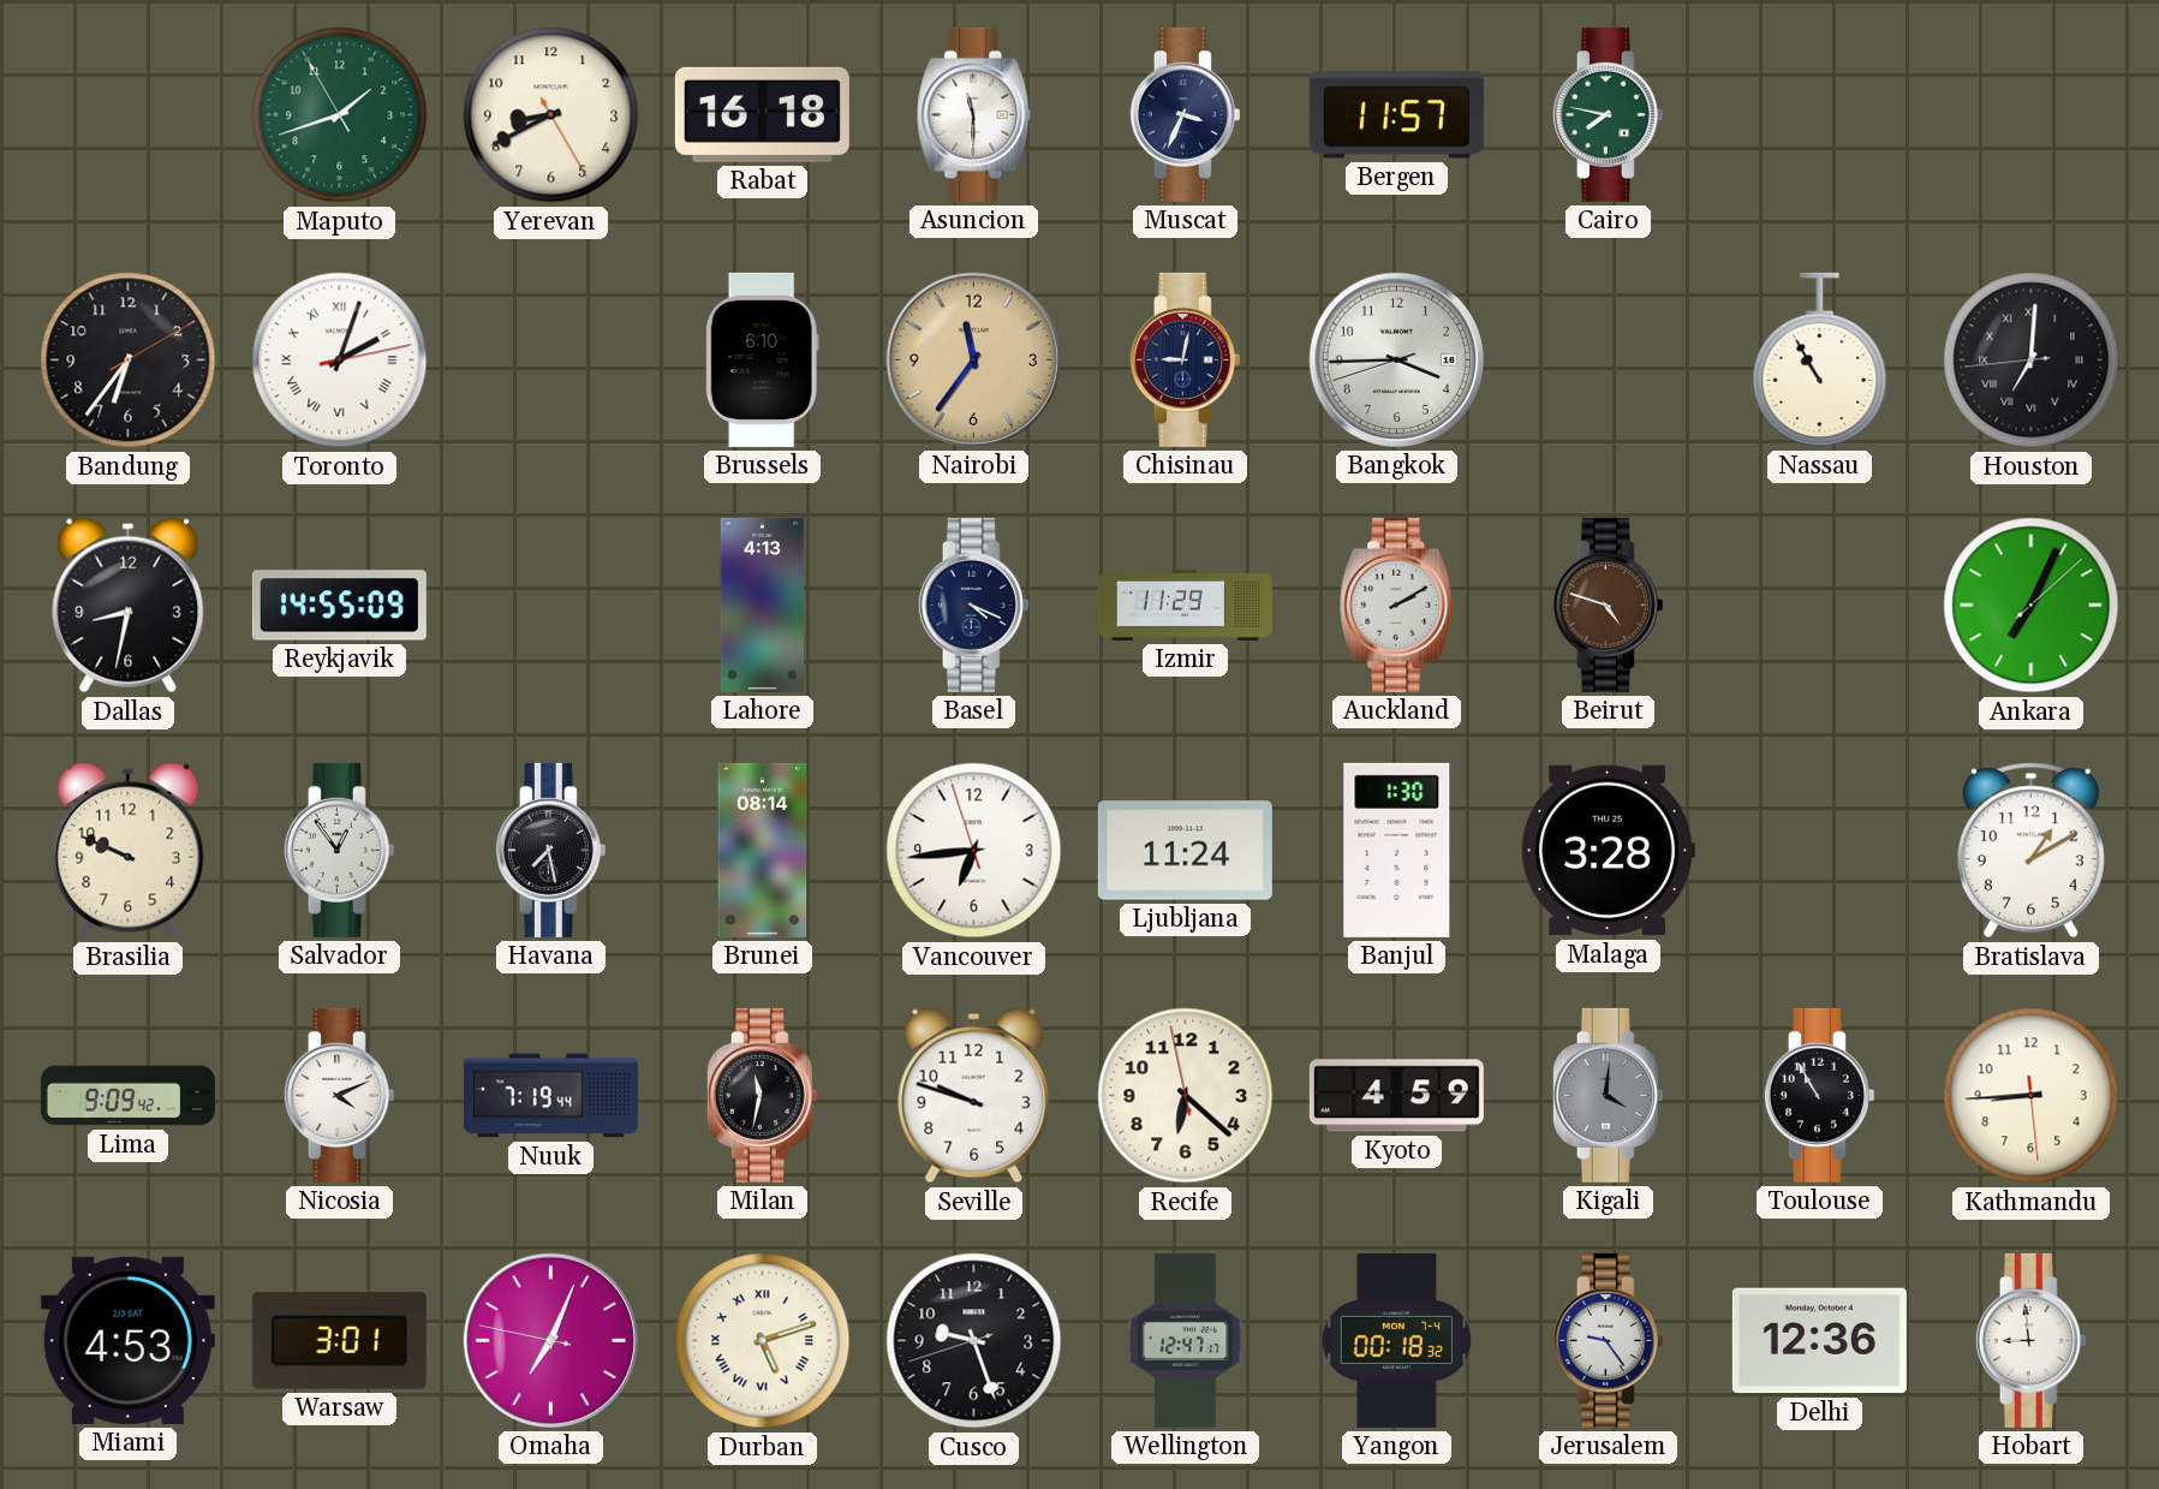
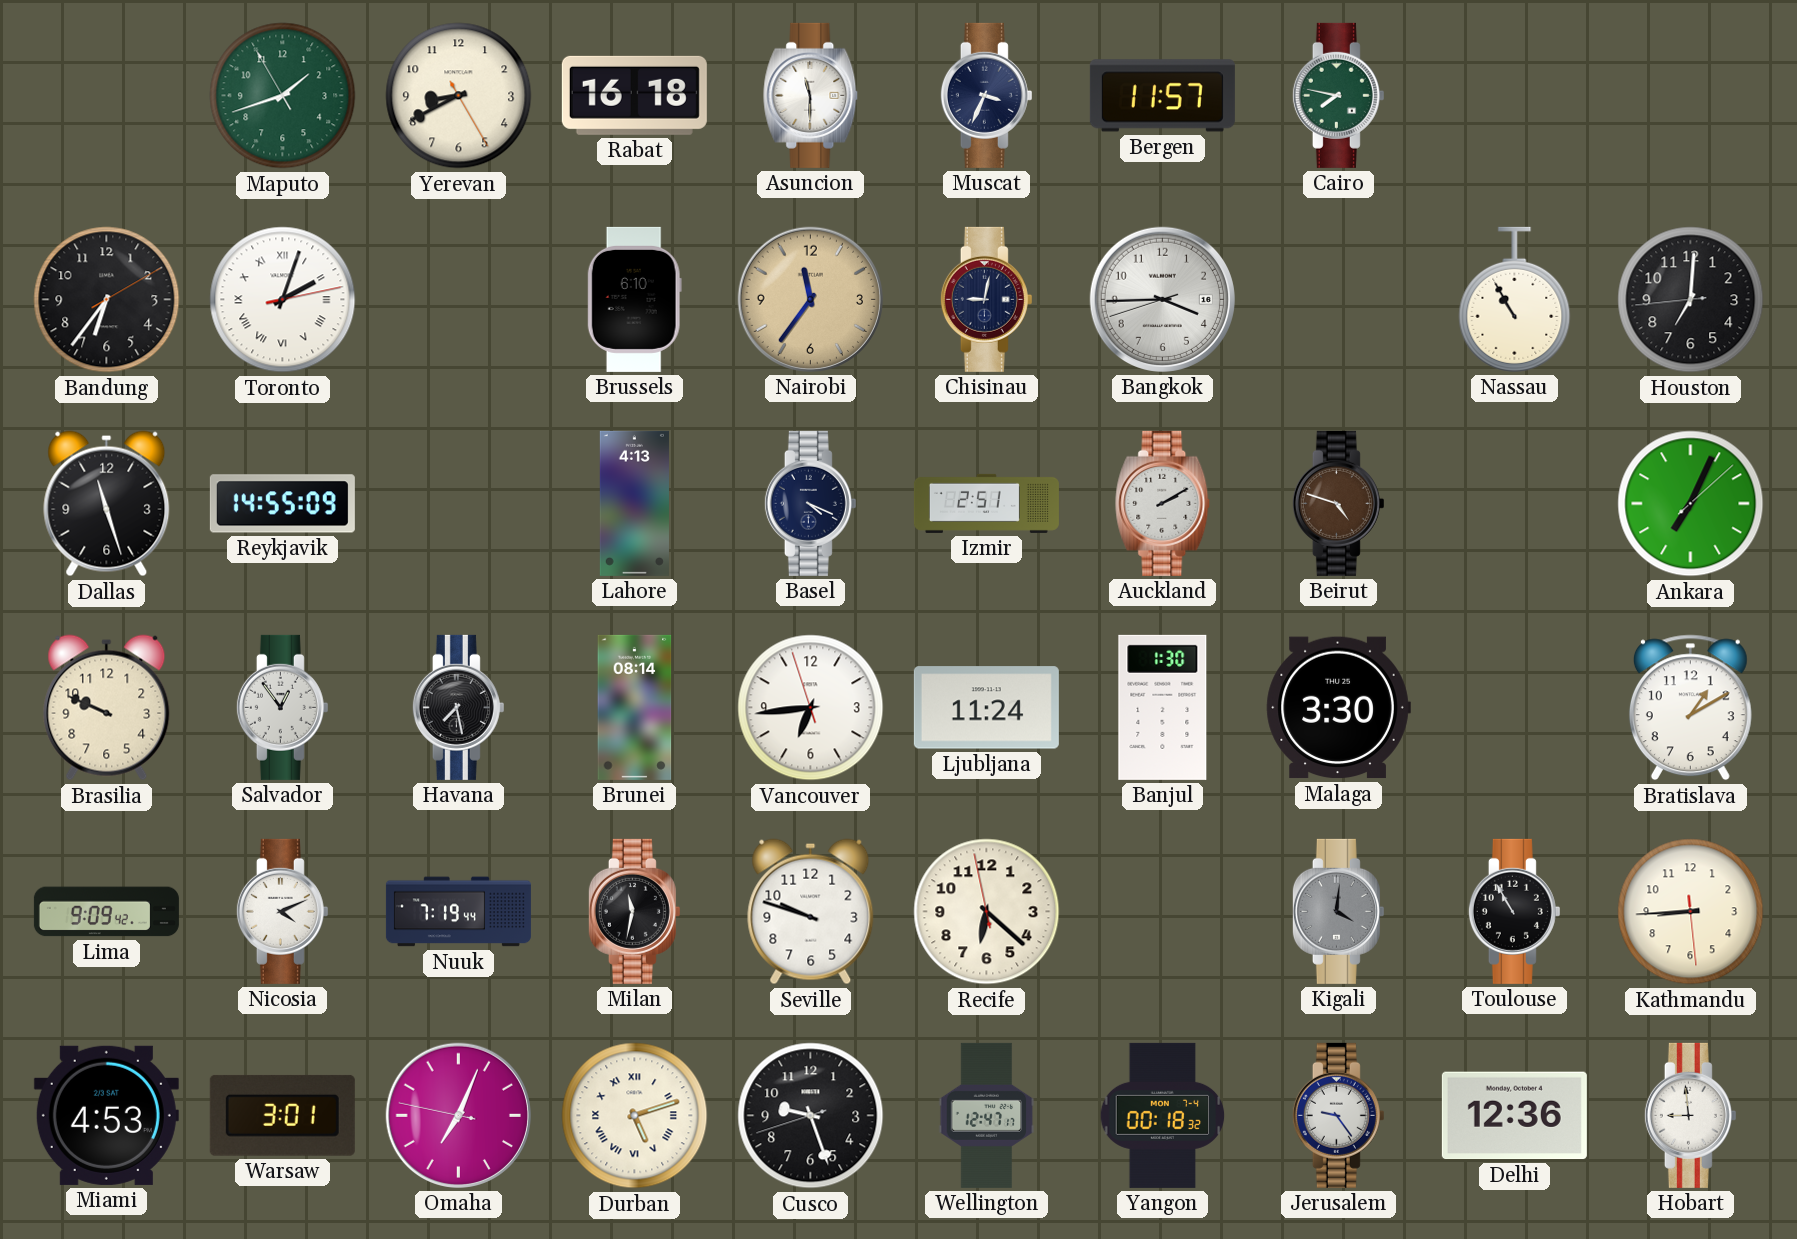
Houston numerals: Roman -> Arabic
Dallas: 8:32 -> 11:27
Izmir: 11:29 -> 2:51
Malaga: 3:28 -> 3:30
Kyoto: 4:59 -> none
